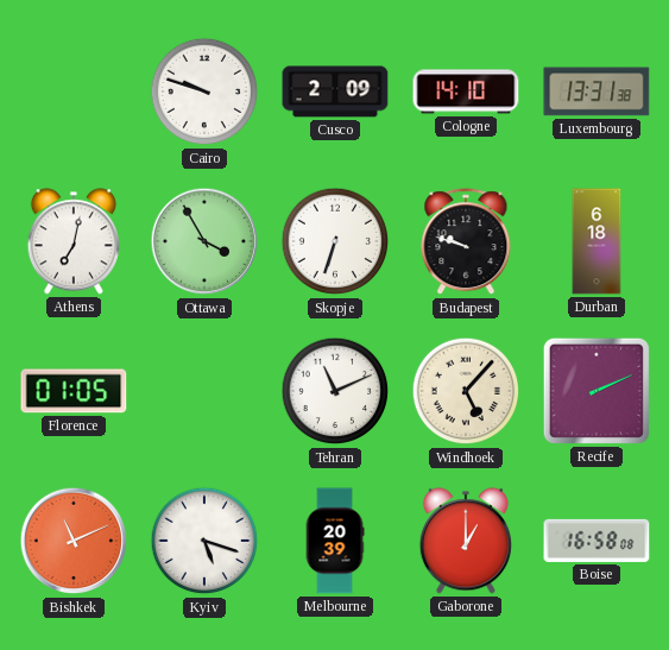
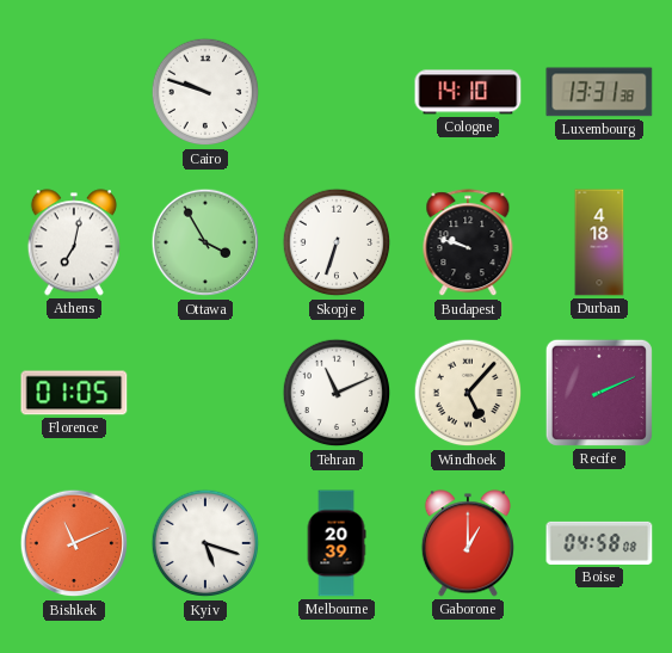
Cusco: 2:09 -> none
Durban: 6:18 -> 4:18
Boise: 16:58 -> 04:58
